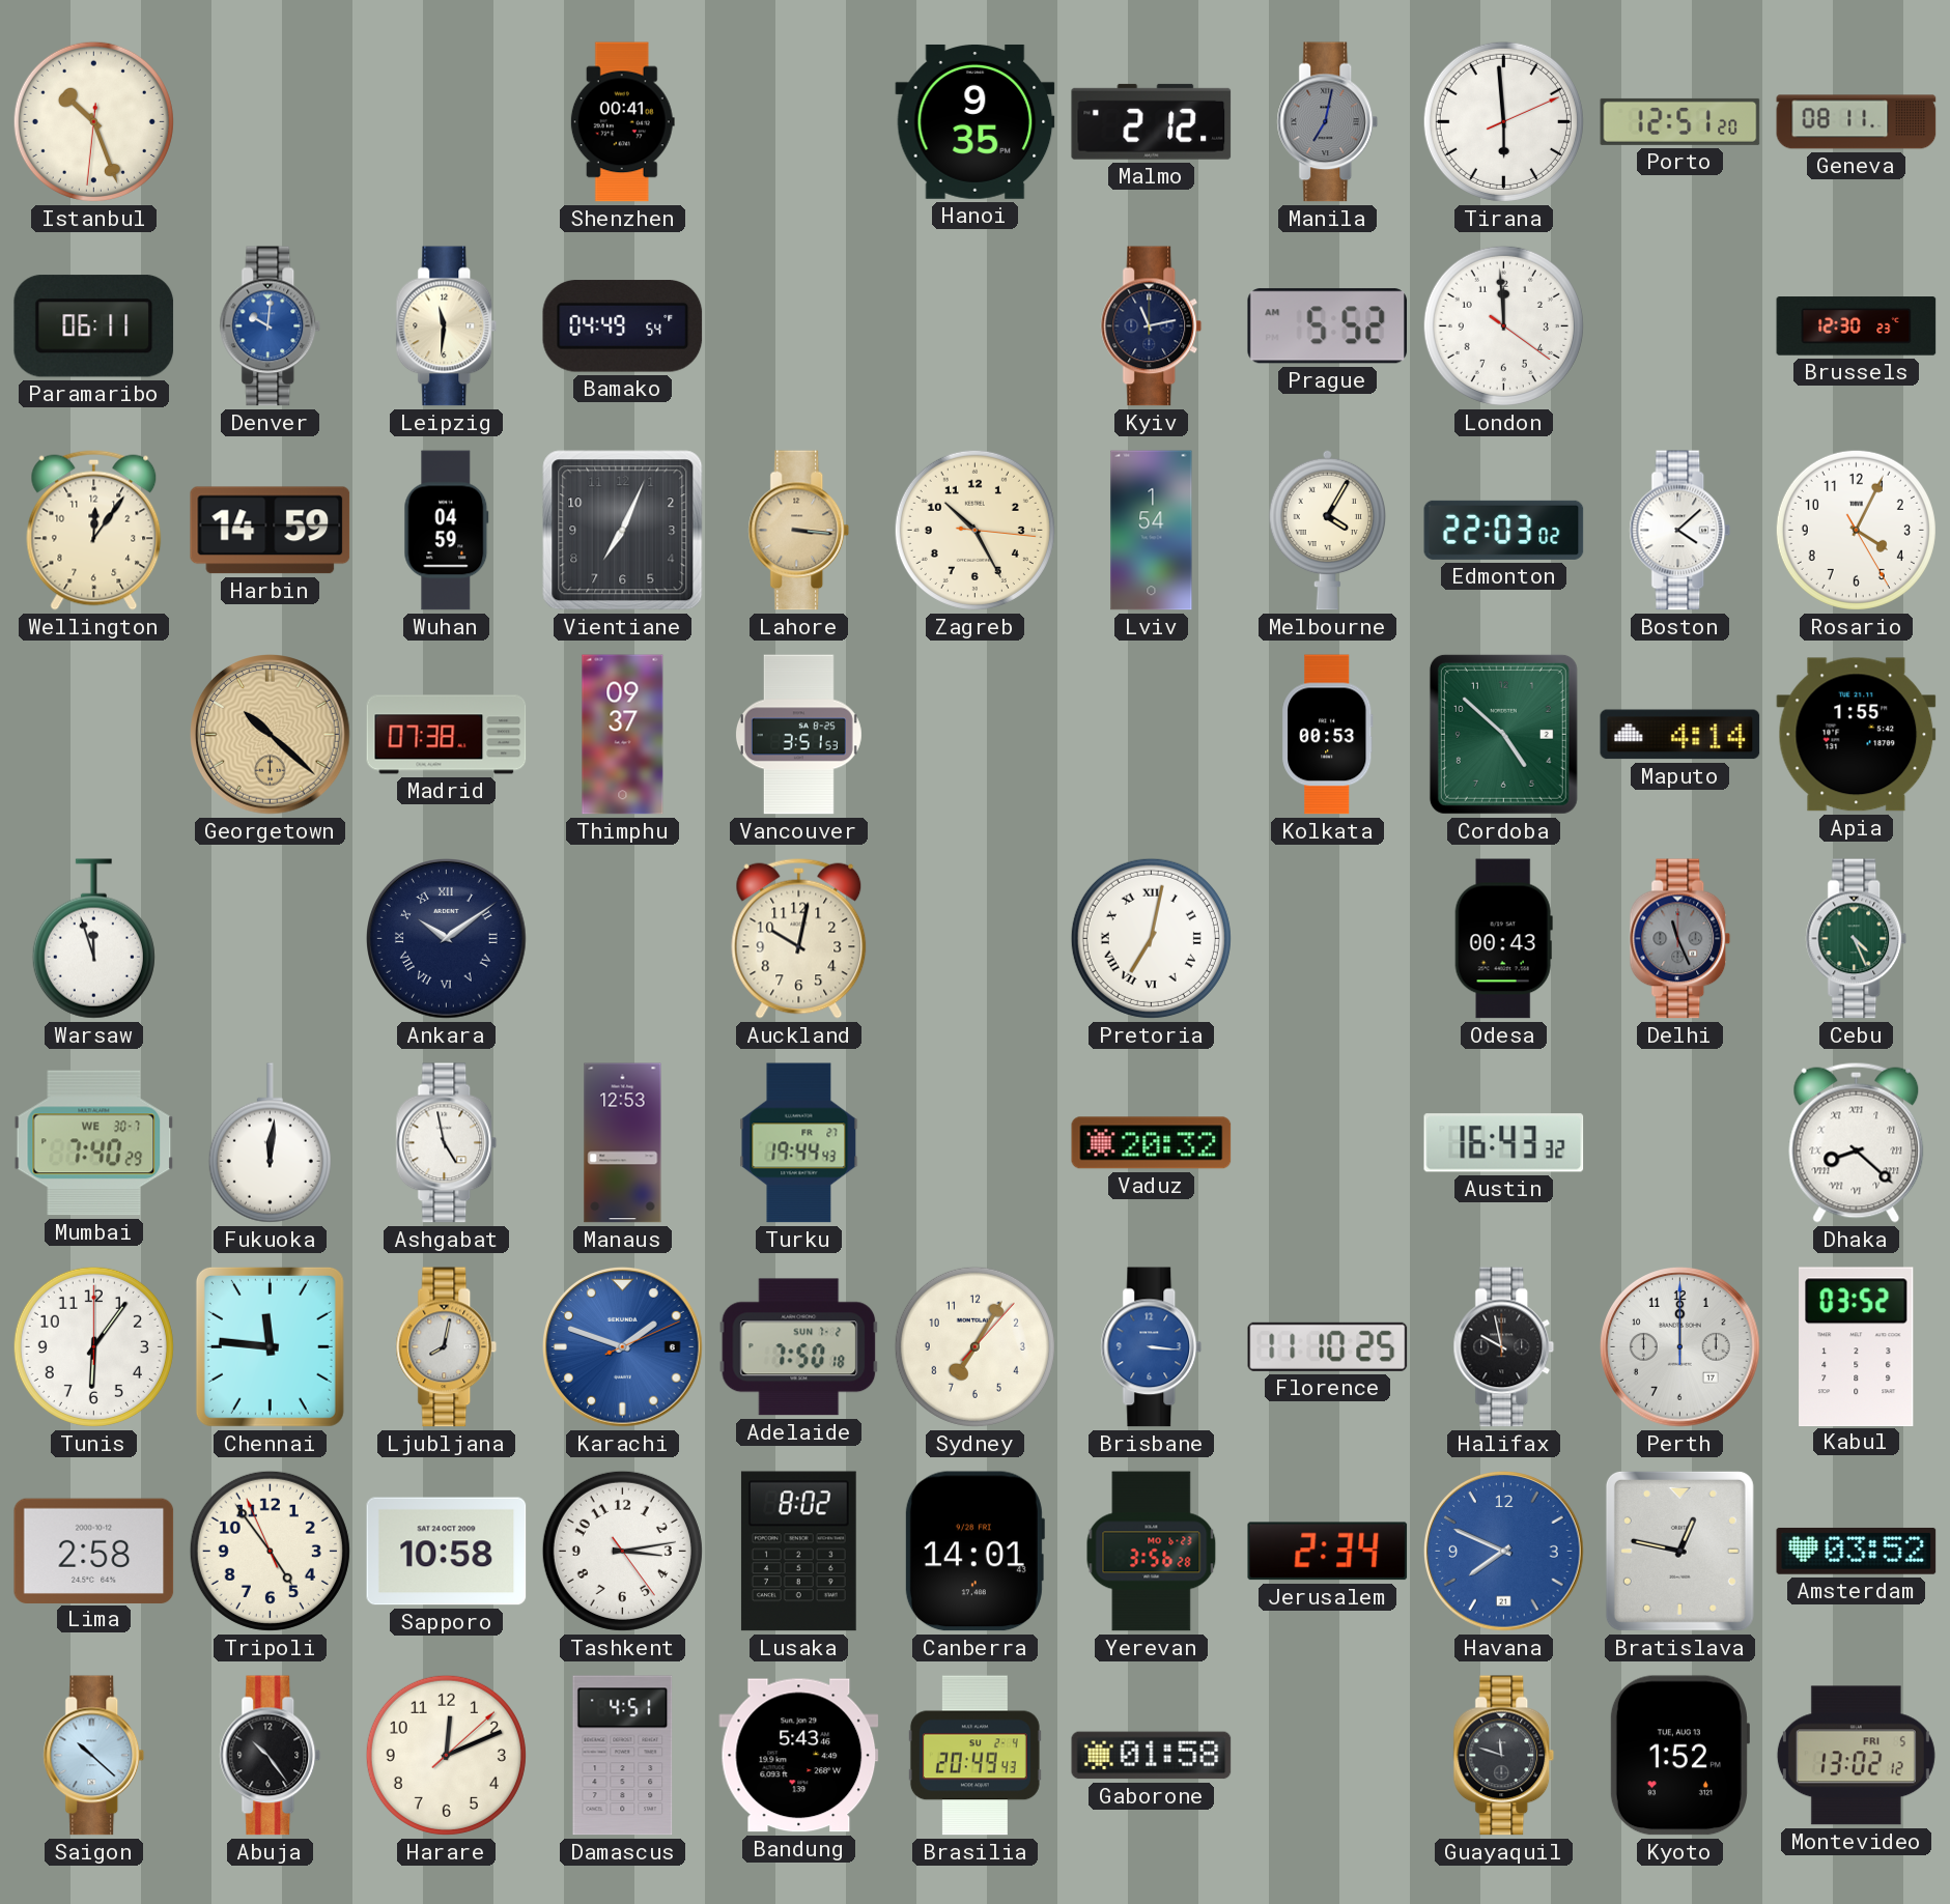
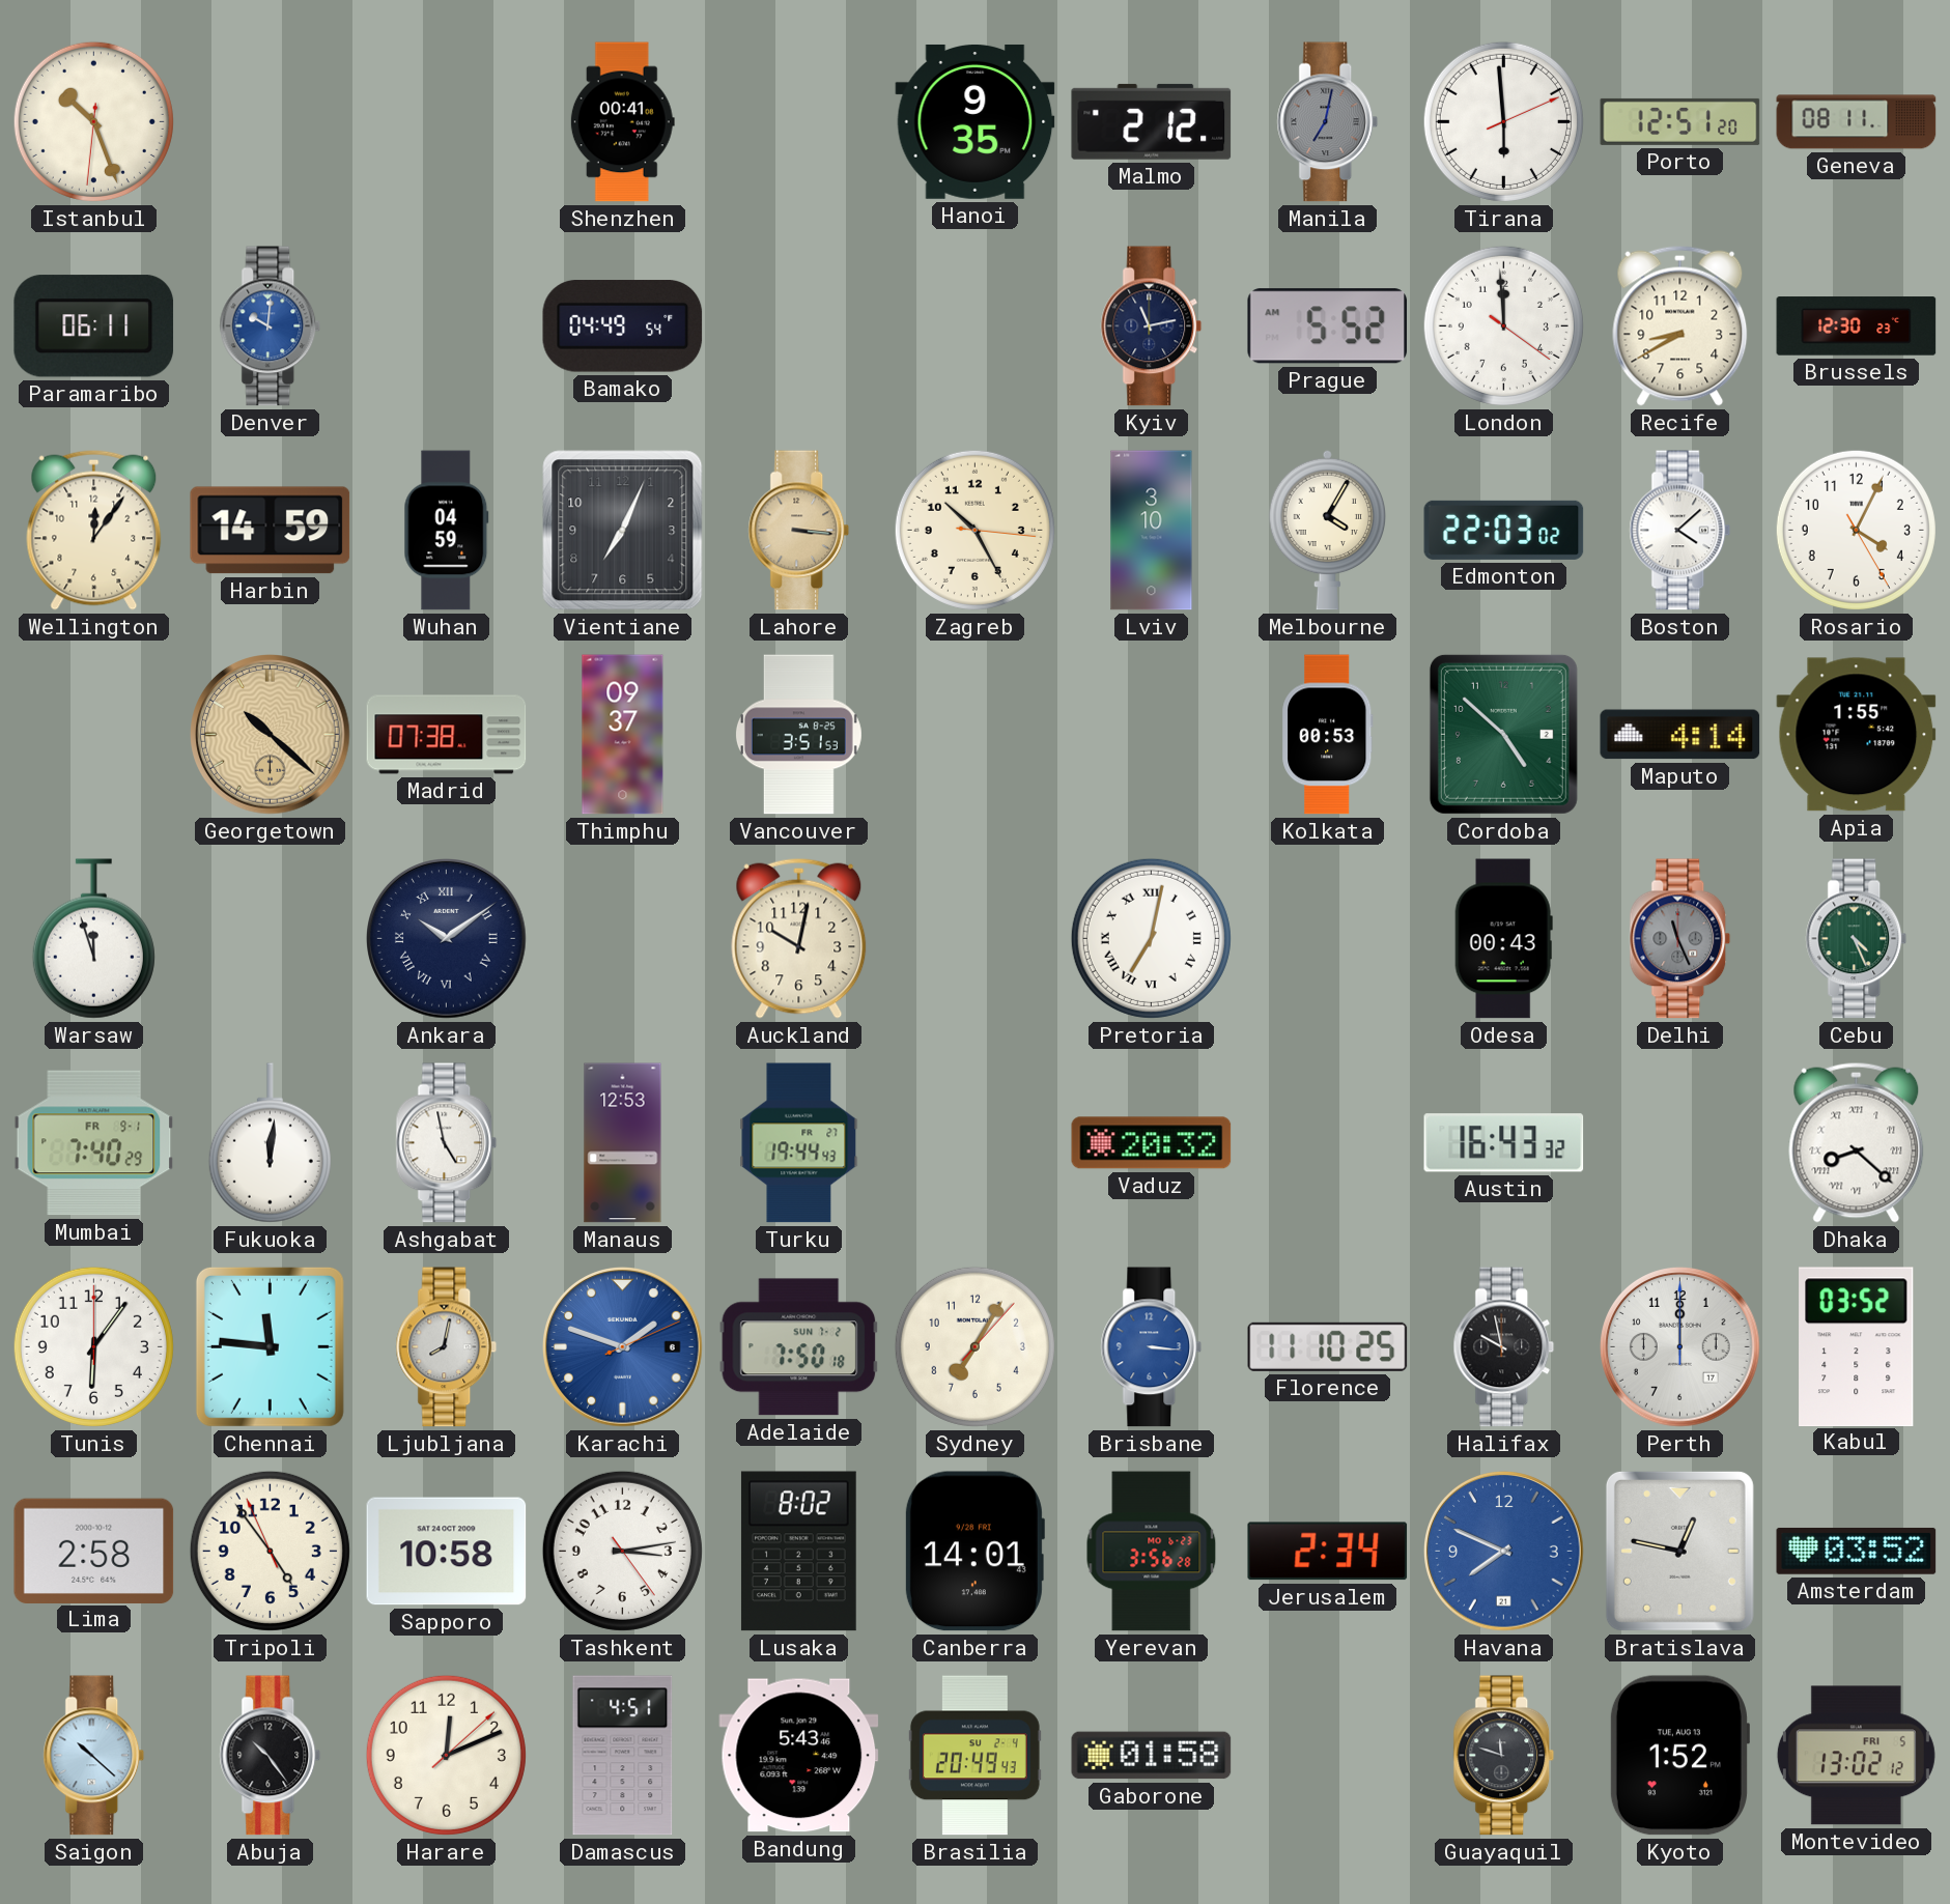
Leipzig: 11:31 -> none
Recife: none -> 8:40
Lviv: 1:54 -> 3:10
Mumbai date: WE 30-7 -> FR 9-1
